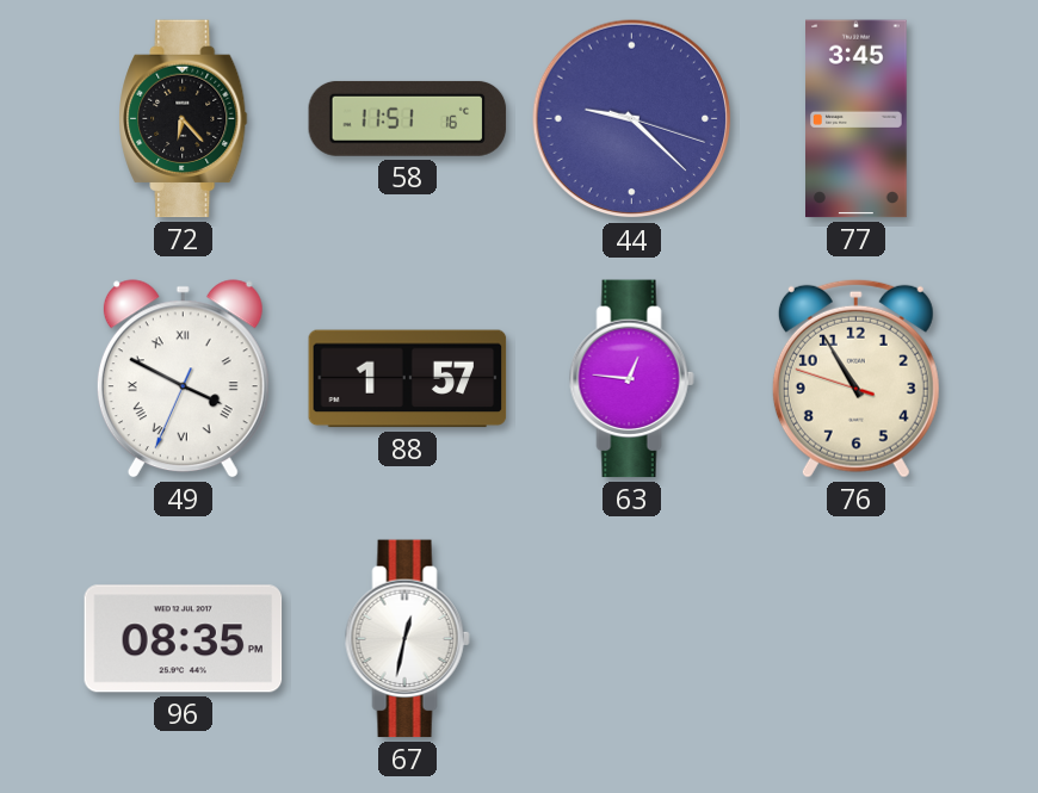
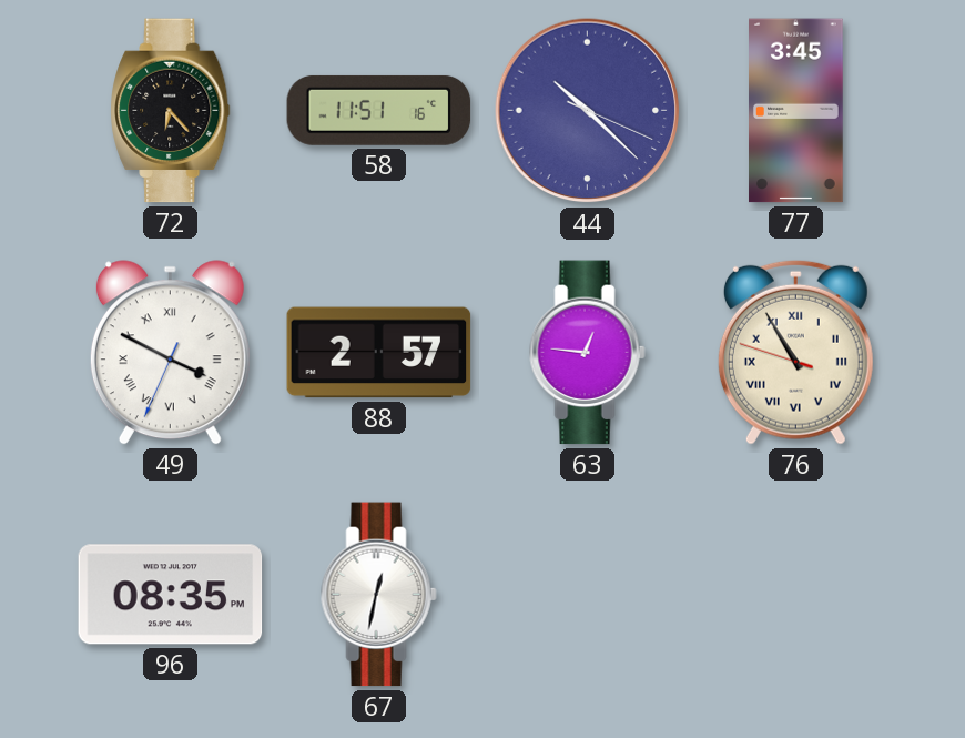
44: 9:22 -> 10:22
88: 1:57 -> 2:57
76 numerals: Arabic -> Roman
